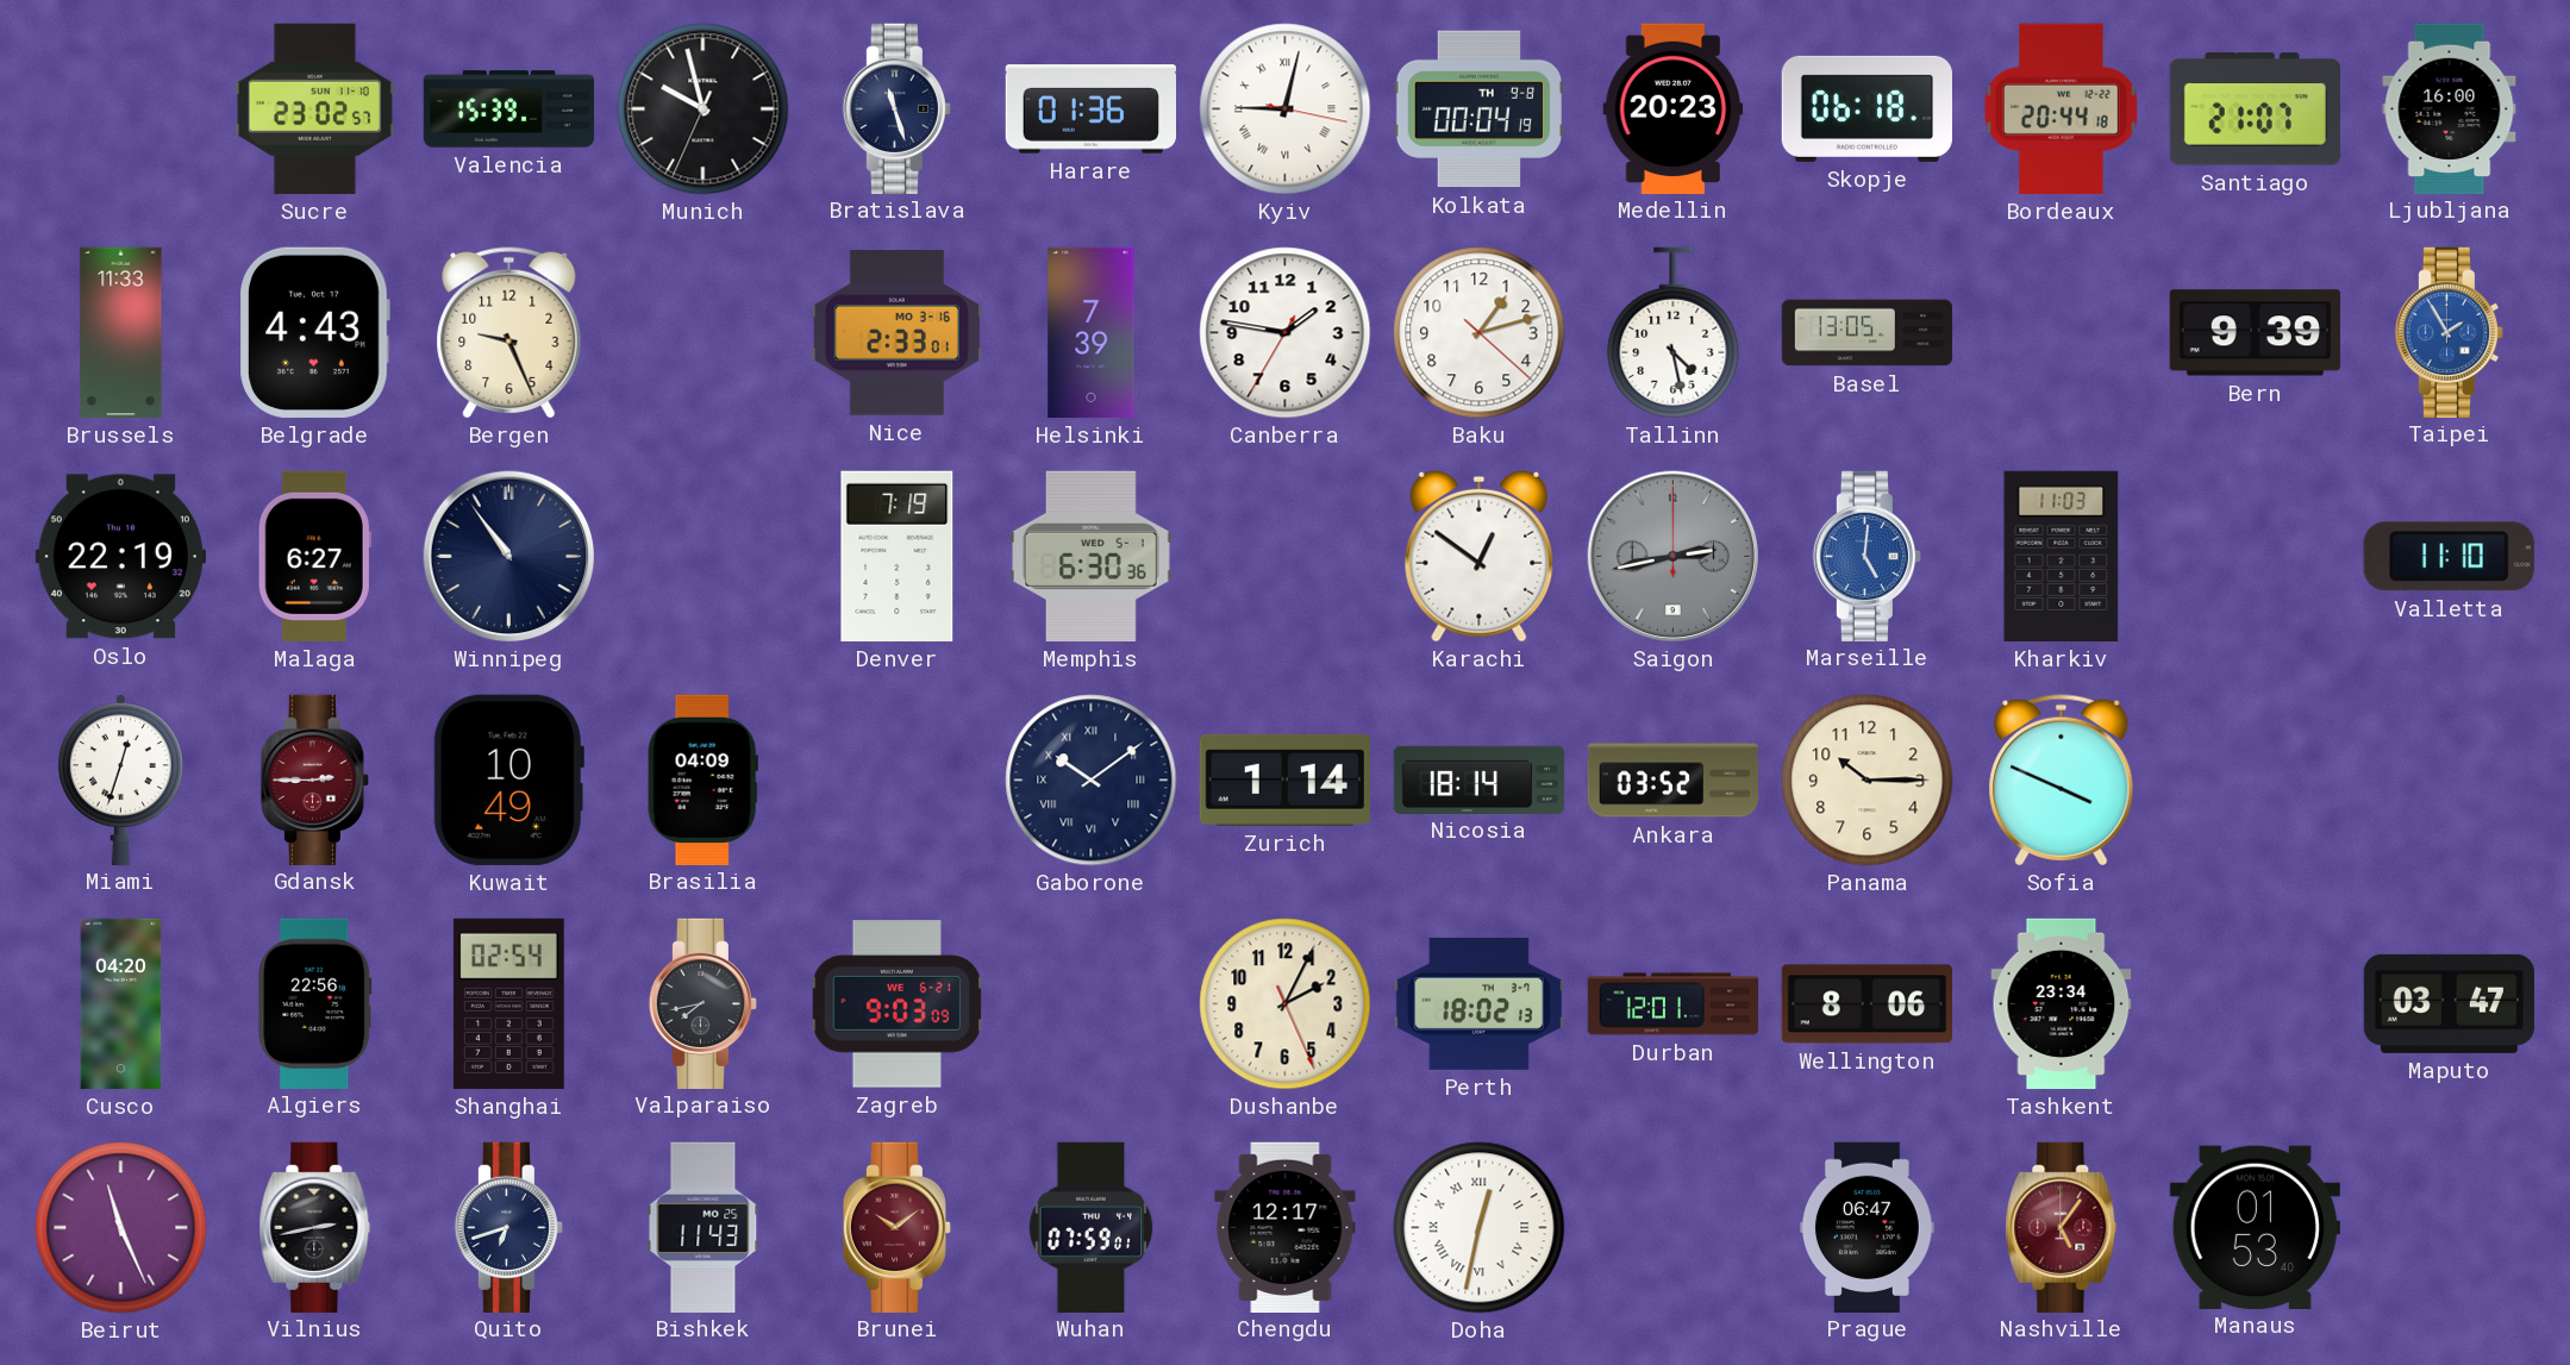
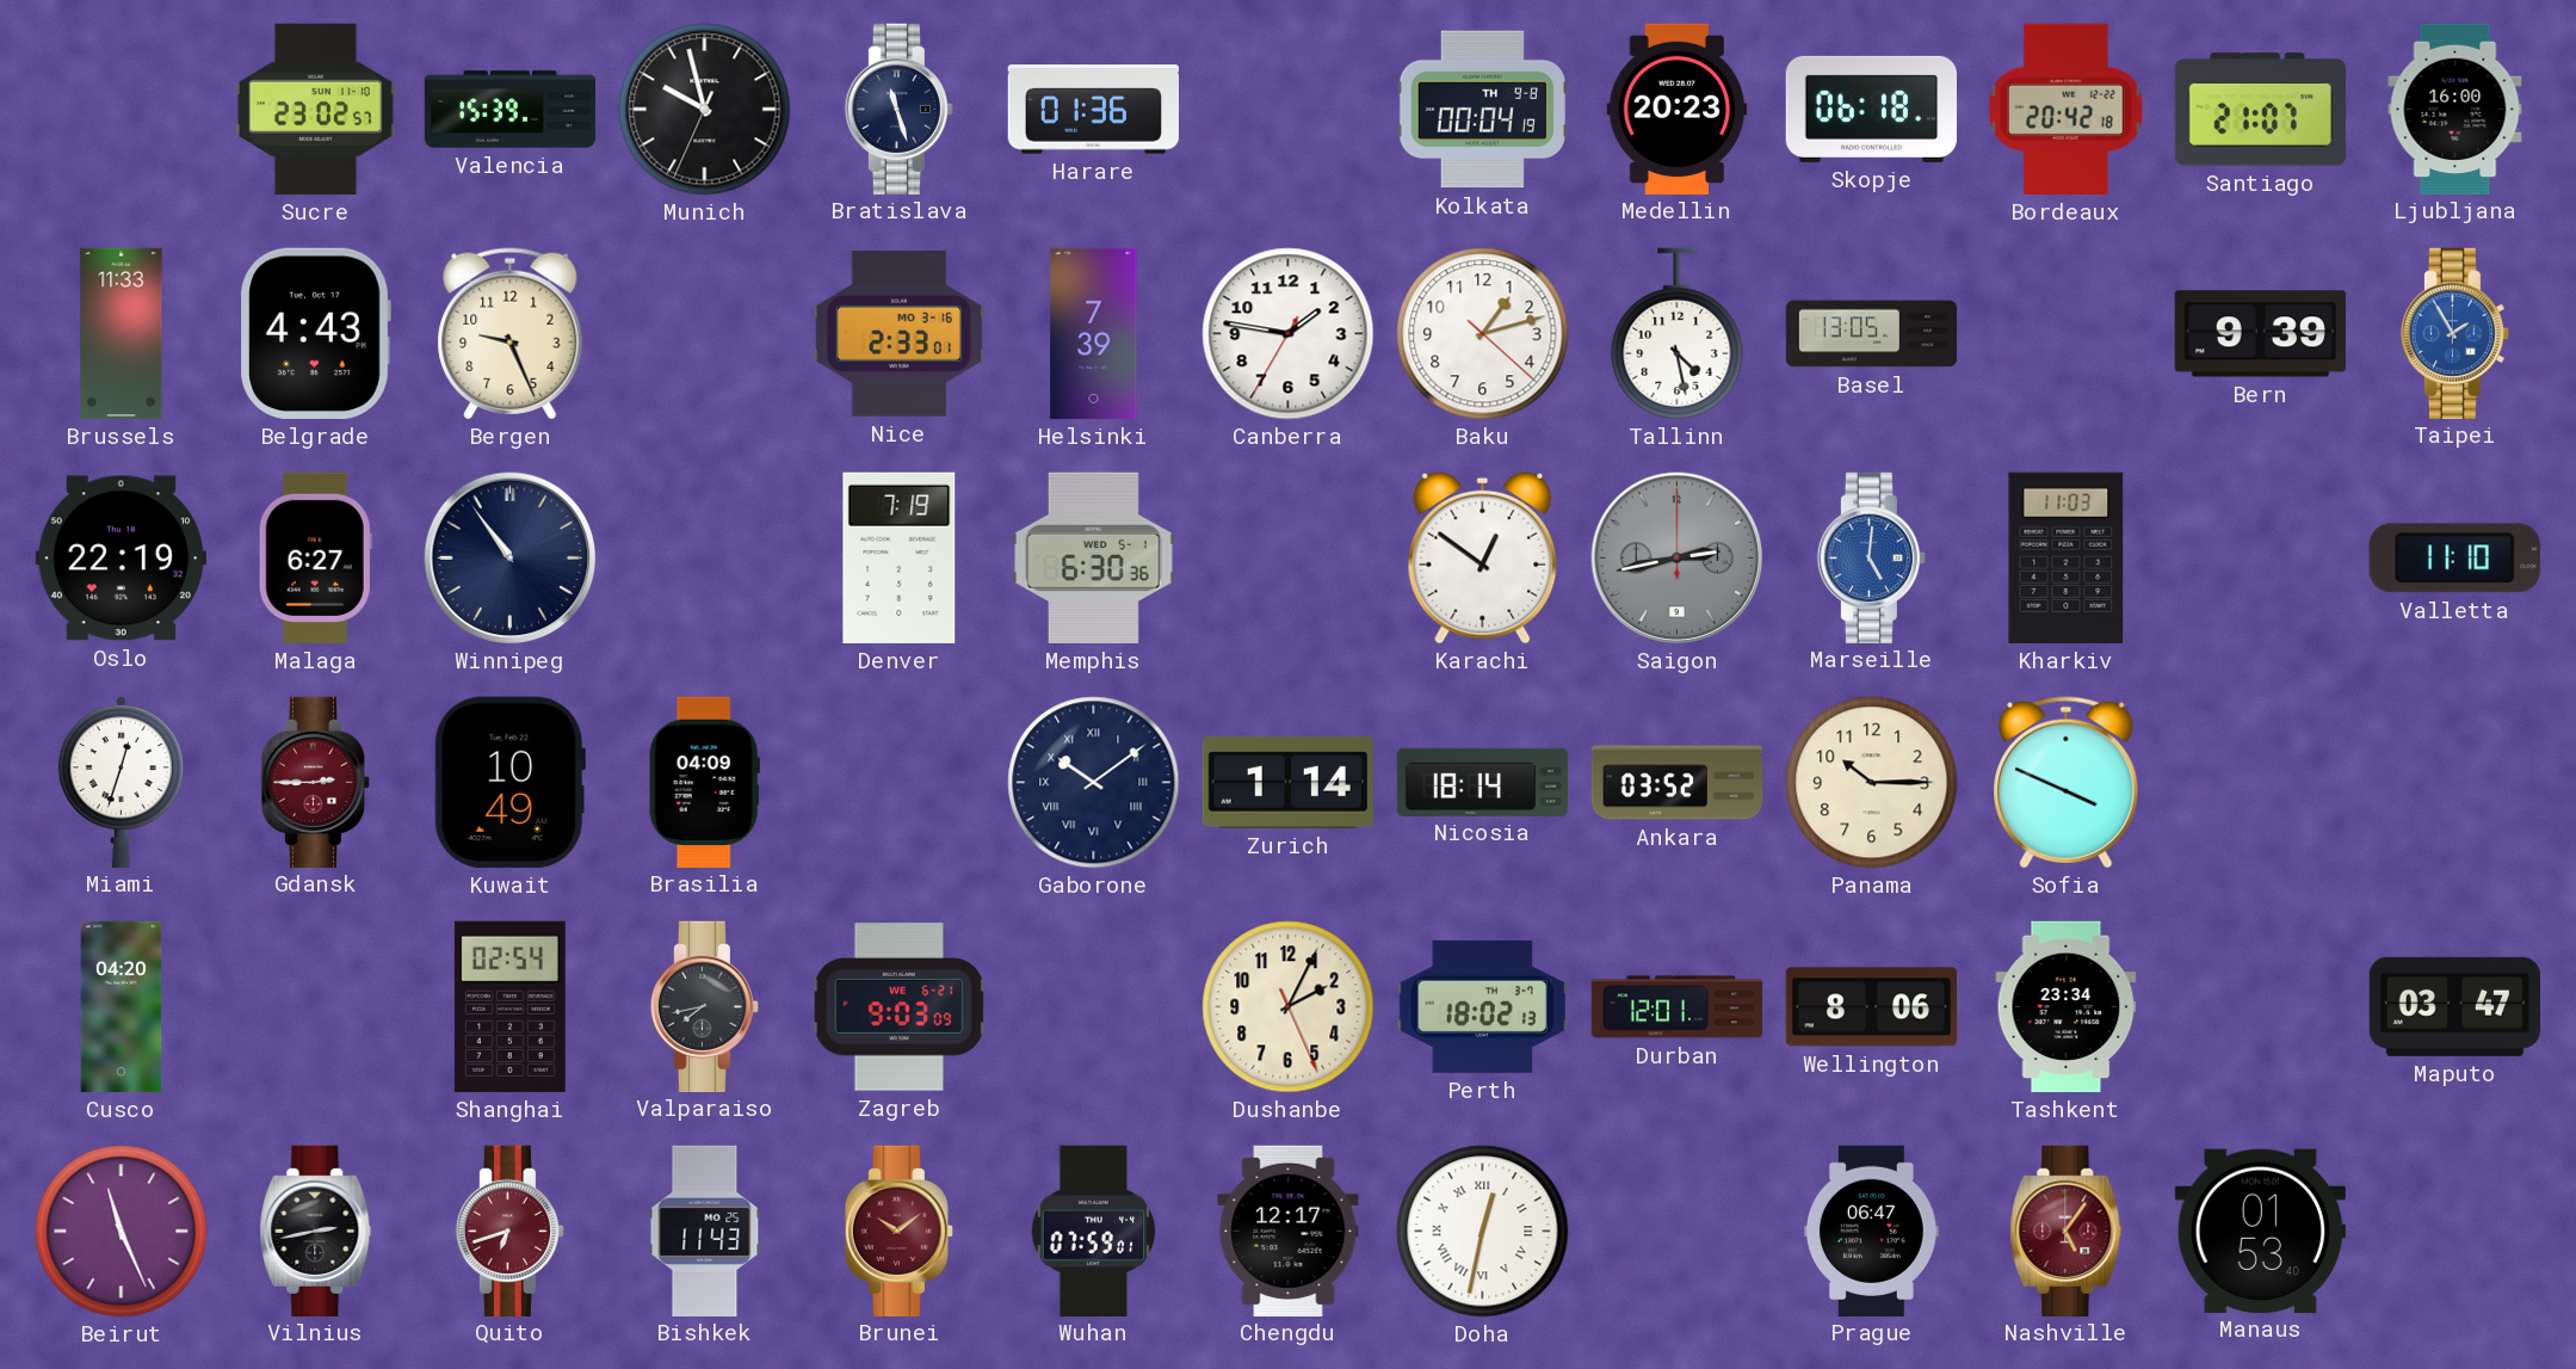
Kyiv: 9:02 -> none
Bordeaux: 20:44 -> 20:42
Algiers: 22:56 -> none
Quito dial: navy -> burgundy
